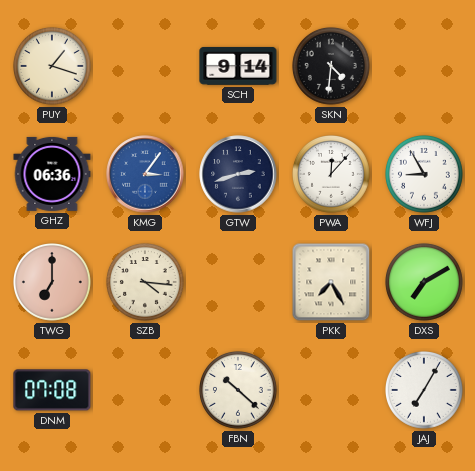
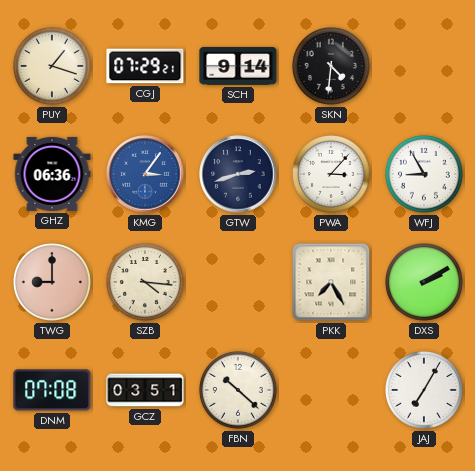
CGJ: none -> 07:29
PWA: 12:07 -> 3:07
TWG: 7:00 -> 9:00
DXS: 7:10 -> 2:10
GCZ: none -> 03:51
